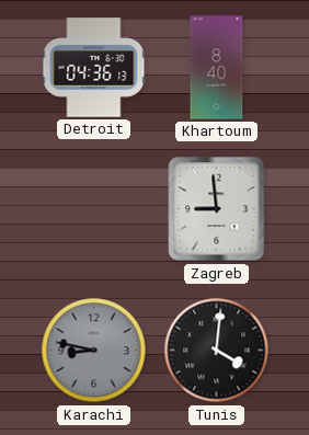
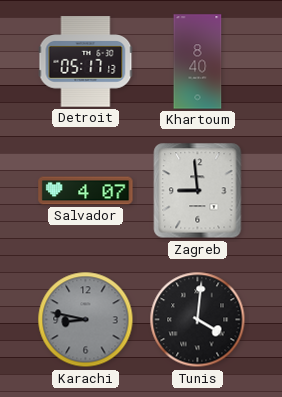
Detroit: 04:36 -> 05:17
Salvador: none -> 4:07
